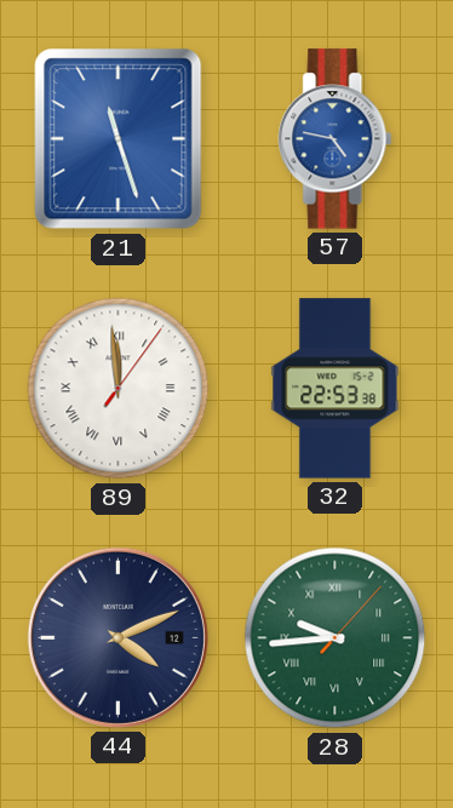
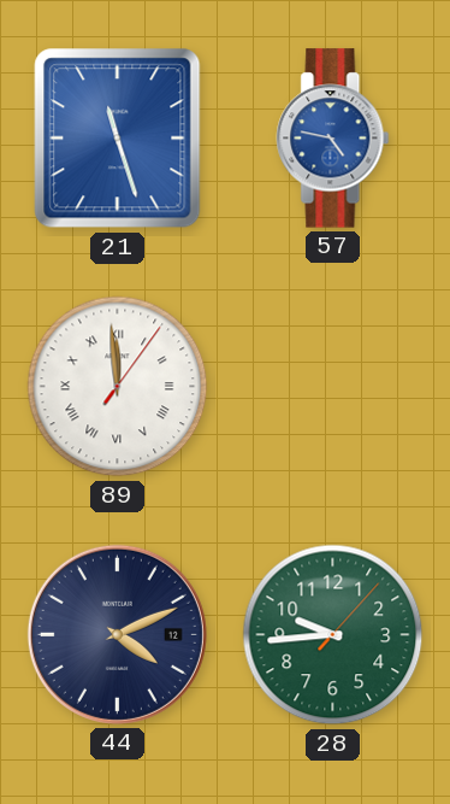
32: 22:53 -> none
28 numerals: Roman -> Arabic
